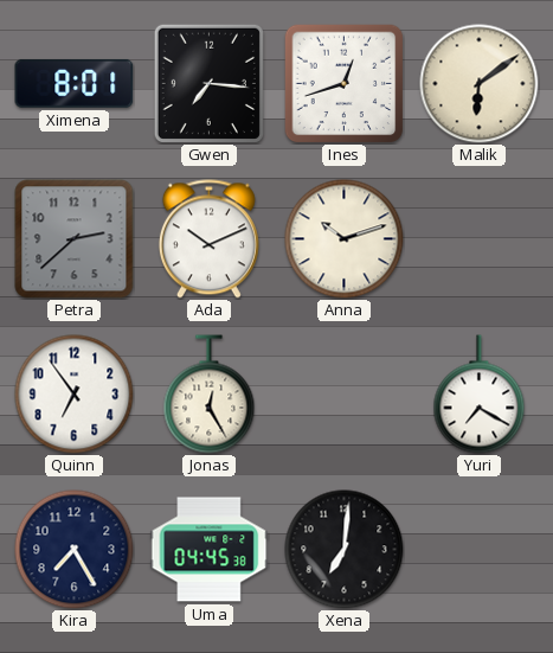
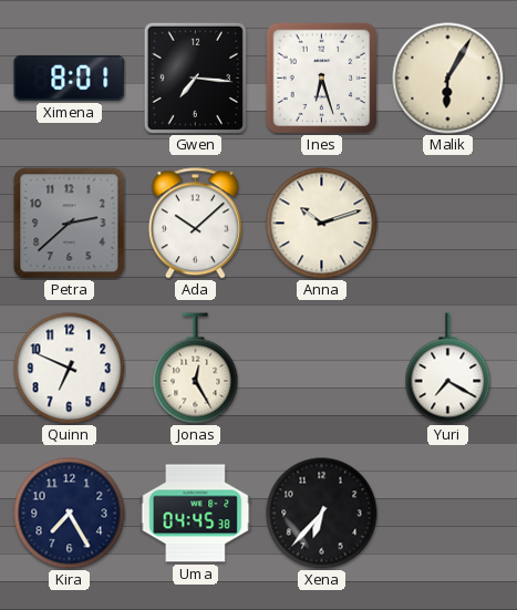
Ines: 12:42 -> 6:27
Malik: 6:09 -> 6:05
Ada: 10:11 -> 10:08
Quinn: 6:54 -> 6:49
Xena: 7:01 -> 6:37
